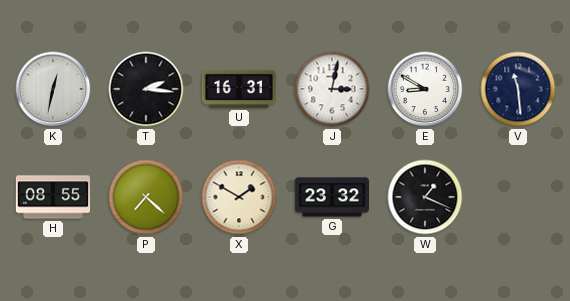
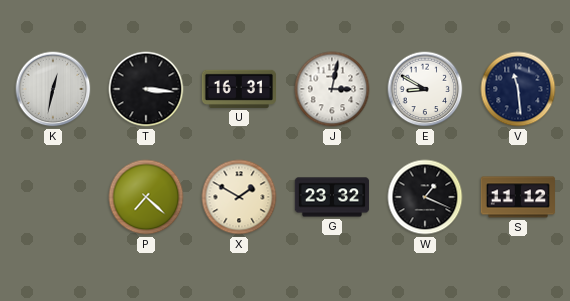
T: 2:16 -> 3:16
H: 08:55 -> none
S: none -> 11:12
